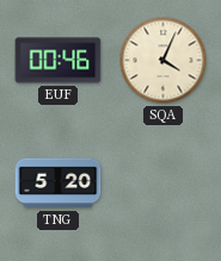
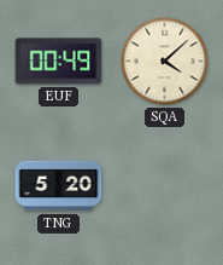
EUF: 00:46 -> 00:49
SQA: 4:04 -> 4:08
